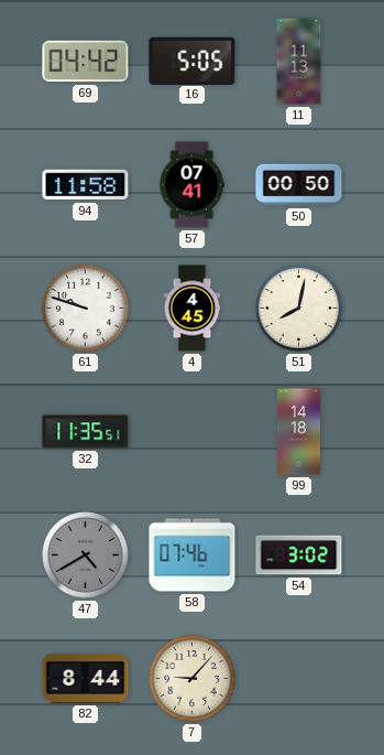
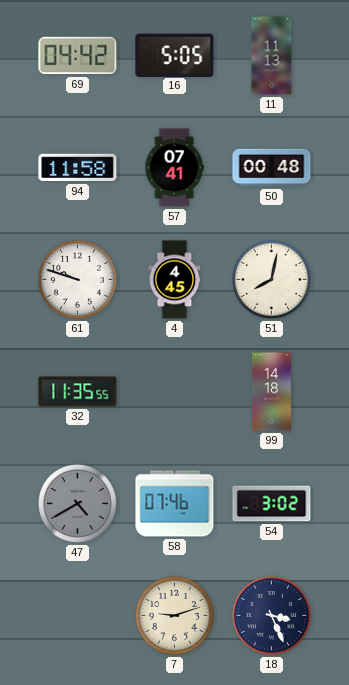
50: 00:50 -> 00:48
32: 11:35:51 -> 11:35:55
82: 8:44 -> none
7: 9:07 -> 9:12
18: none -> 3:26
